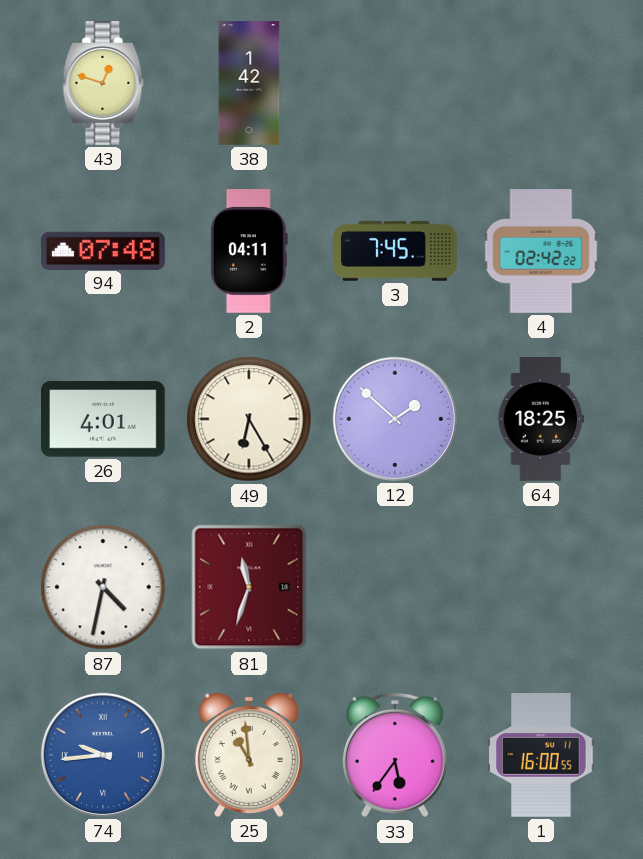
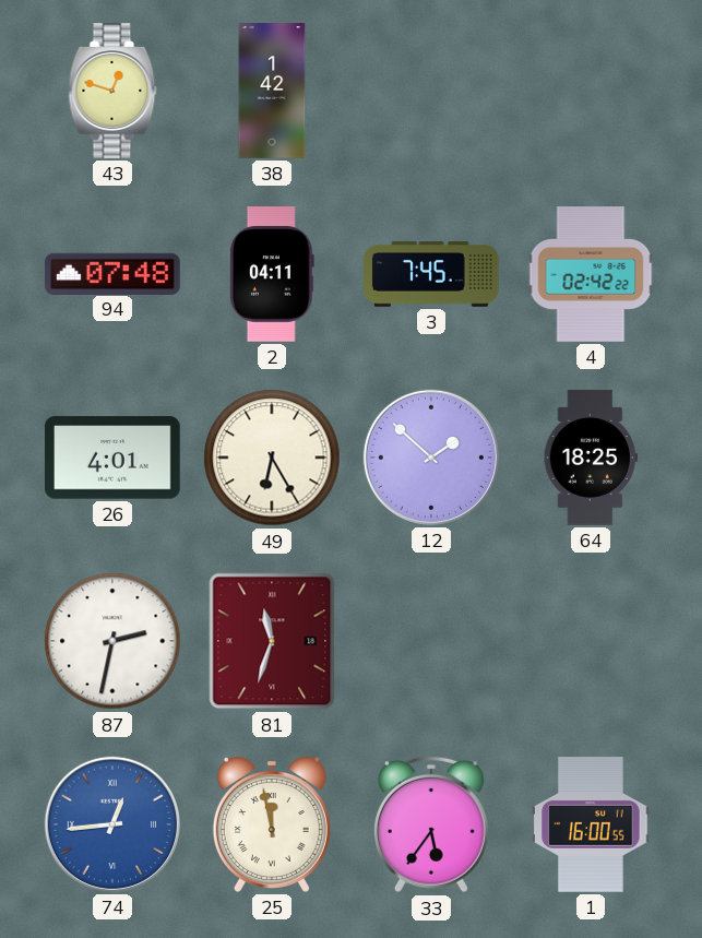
87: 4:32 -> 2:32
74: 9:44 -> 12:44
25: 10:59 -> 11:58
